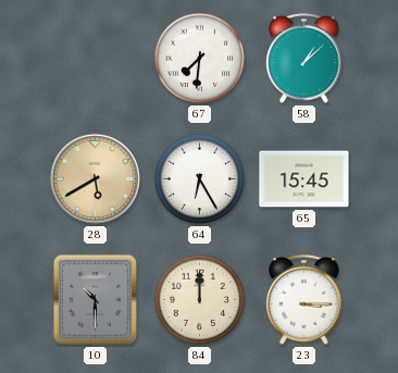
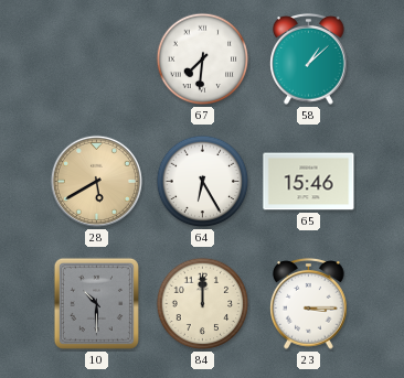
65: 15:45 -> 15:46
